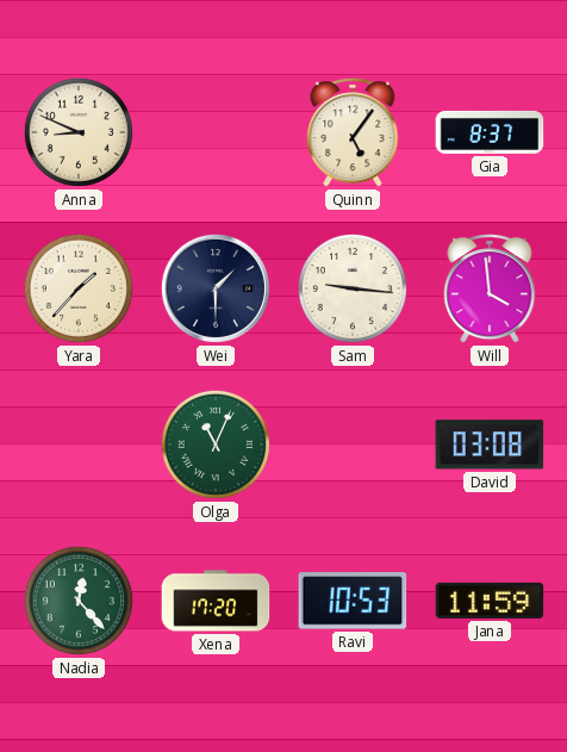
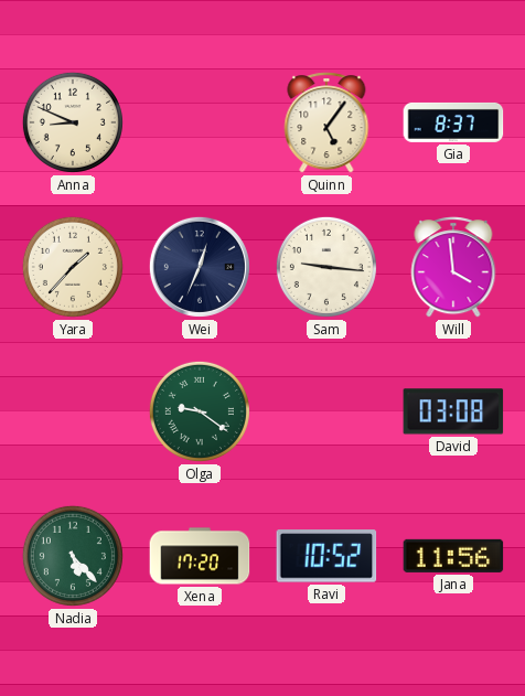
Wei: 1:30 -> 12:34
Olga: 11:04 -> 9:21
Nadia: 12:23 -> 5:23
Ravi: 10:53 -> 10:52
Jana: 11:59 -> 11:56
